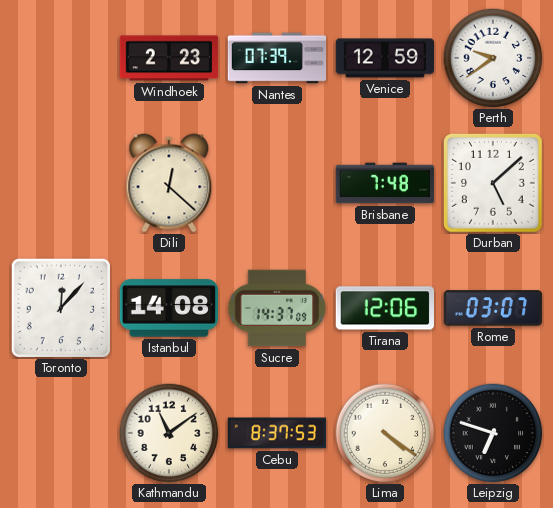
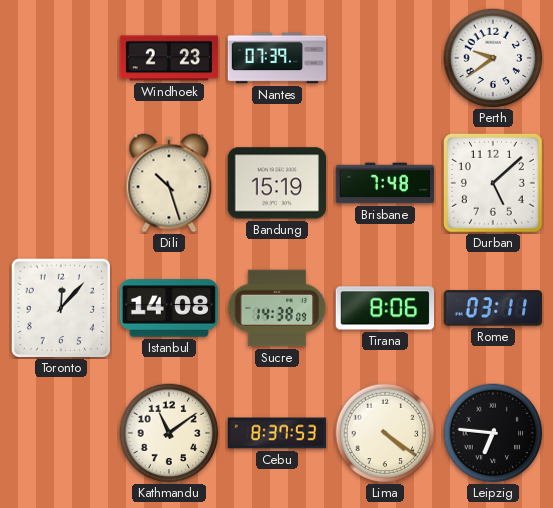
Venice: 12:59 -> none
Dili: 12:22 -> 10:27
Bandung: none -> 15:19
Sucre: 14:37 -> 14:38
Tirana: 12:06 -> 8:06
Rome: 03:07 -> 03:11
Leipzig: 6:48 -> 6:46
